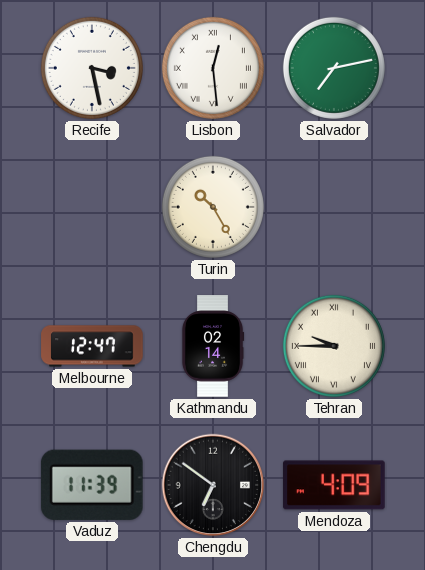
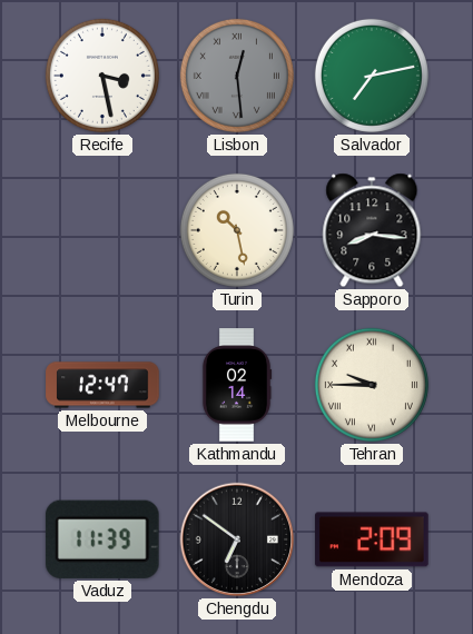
Lisbon dial: white -> grey
Turin: 10:25 -> 10:28
Sapporo: none -> 8:16
Mendoza: 4:09 -> 2:09
